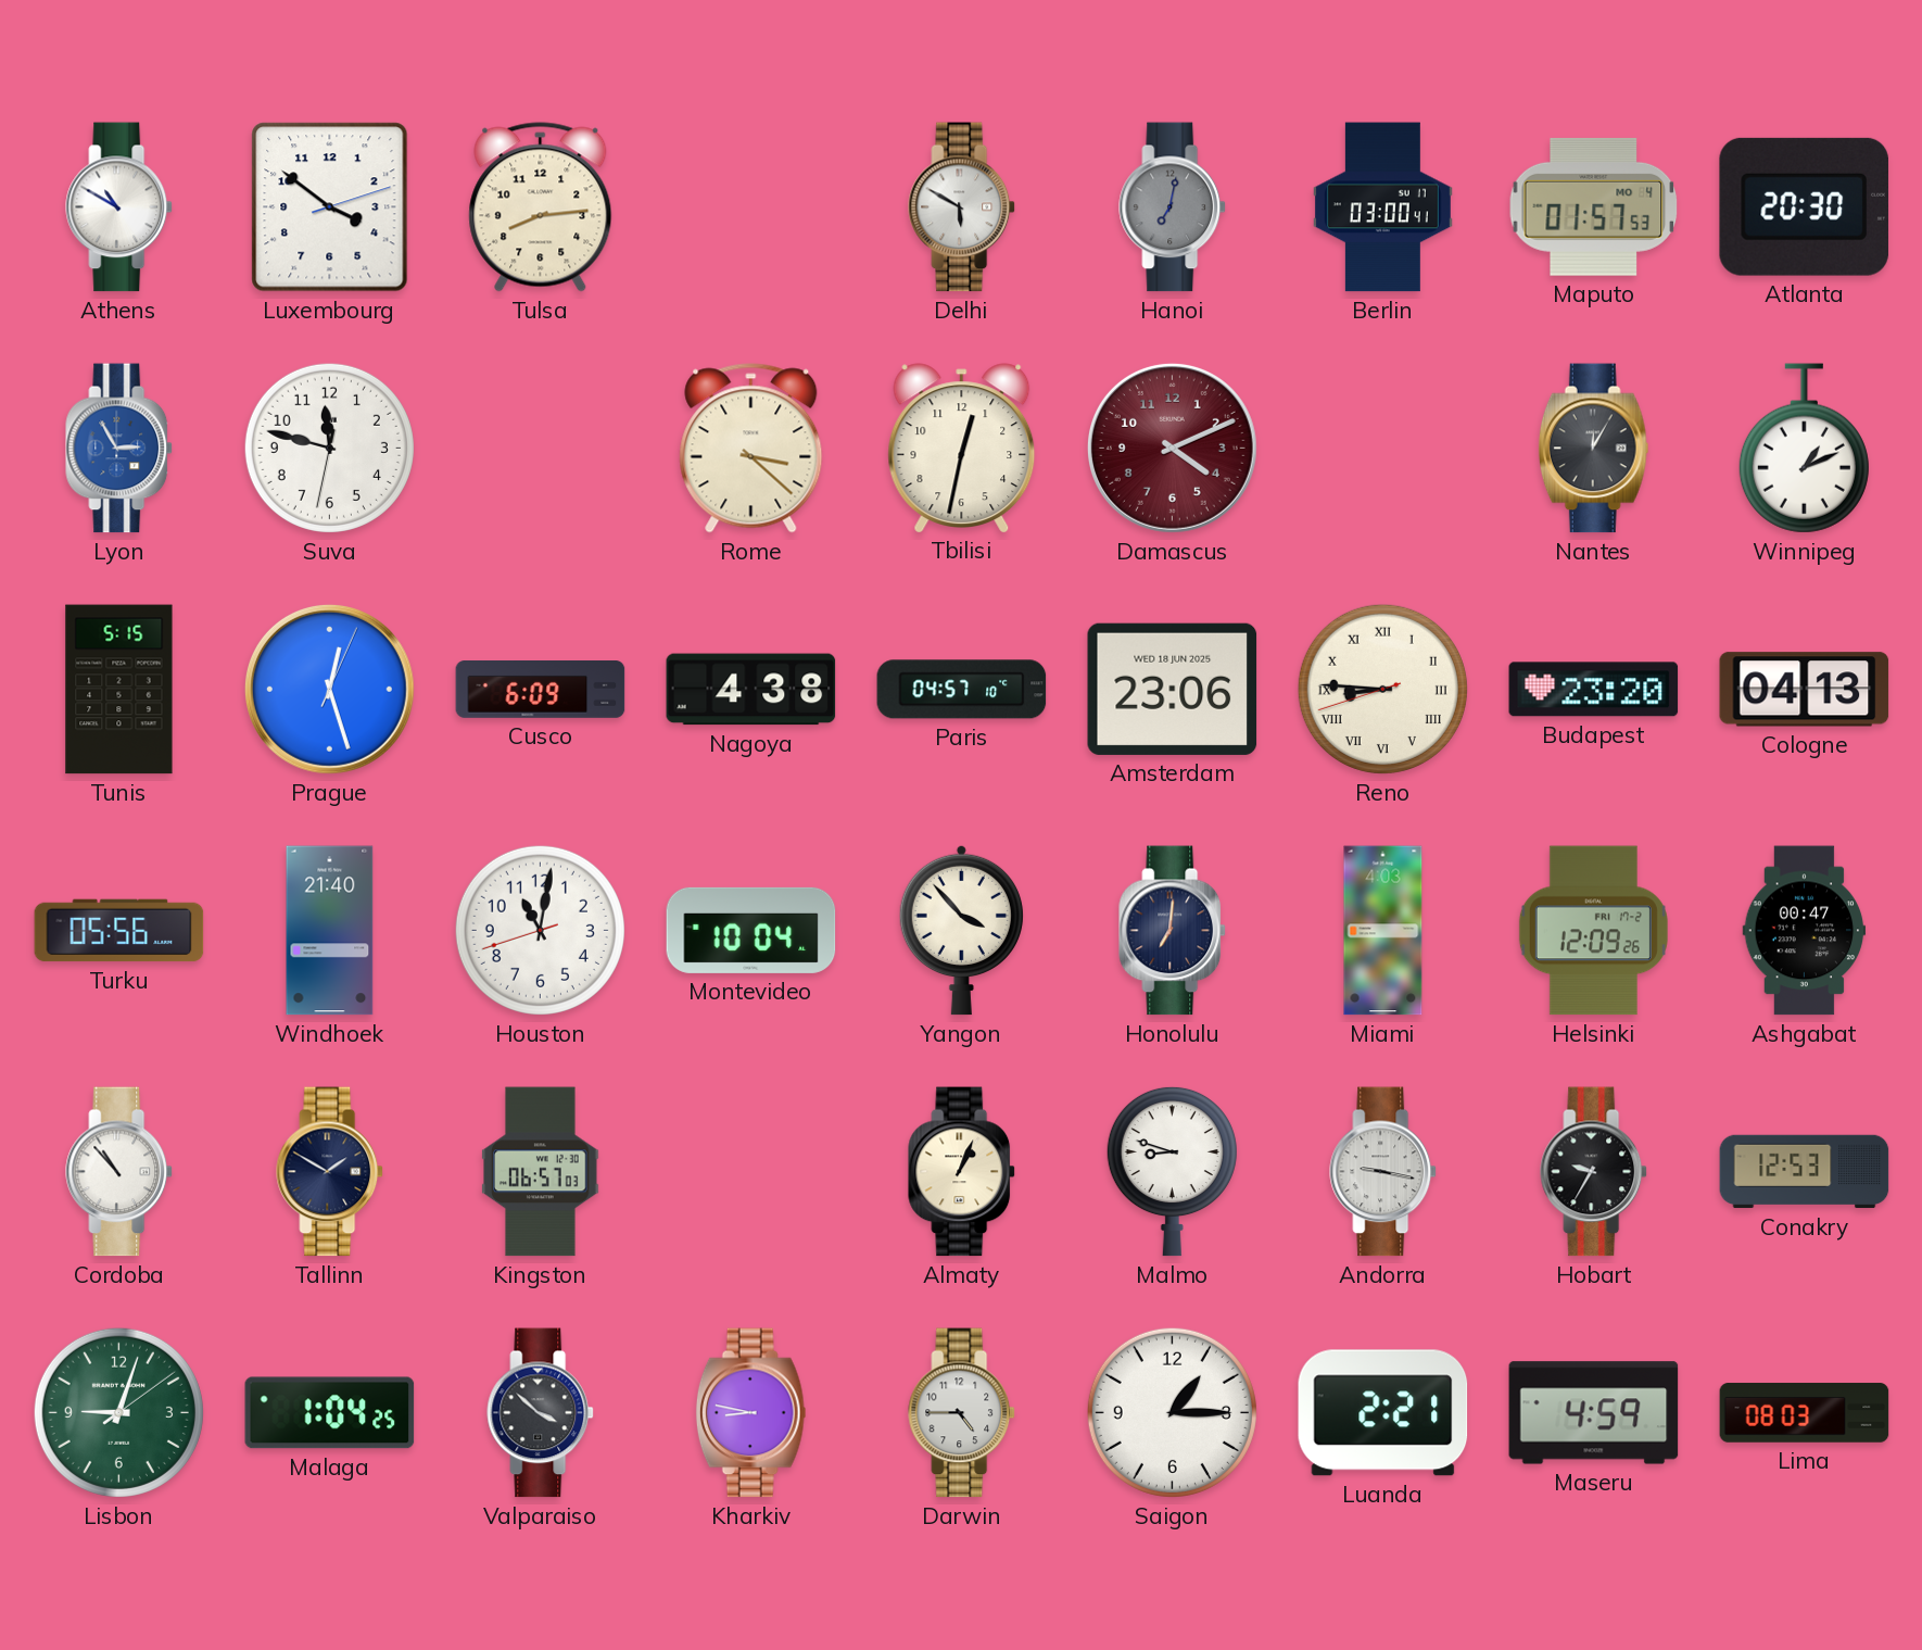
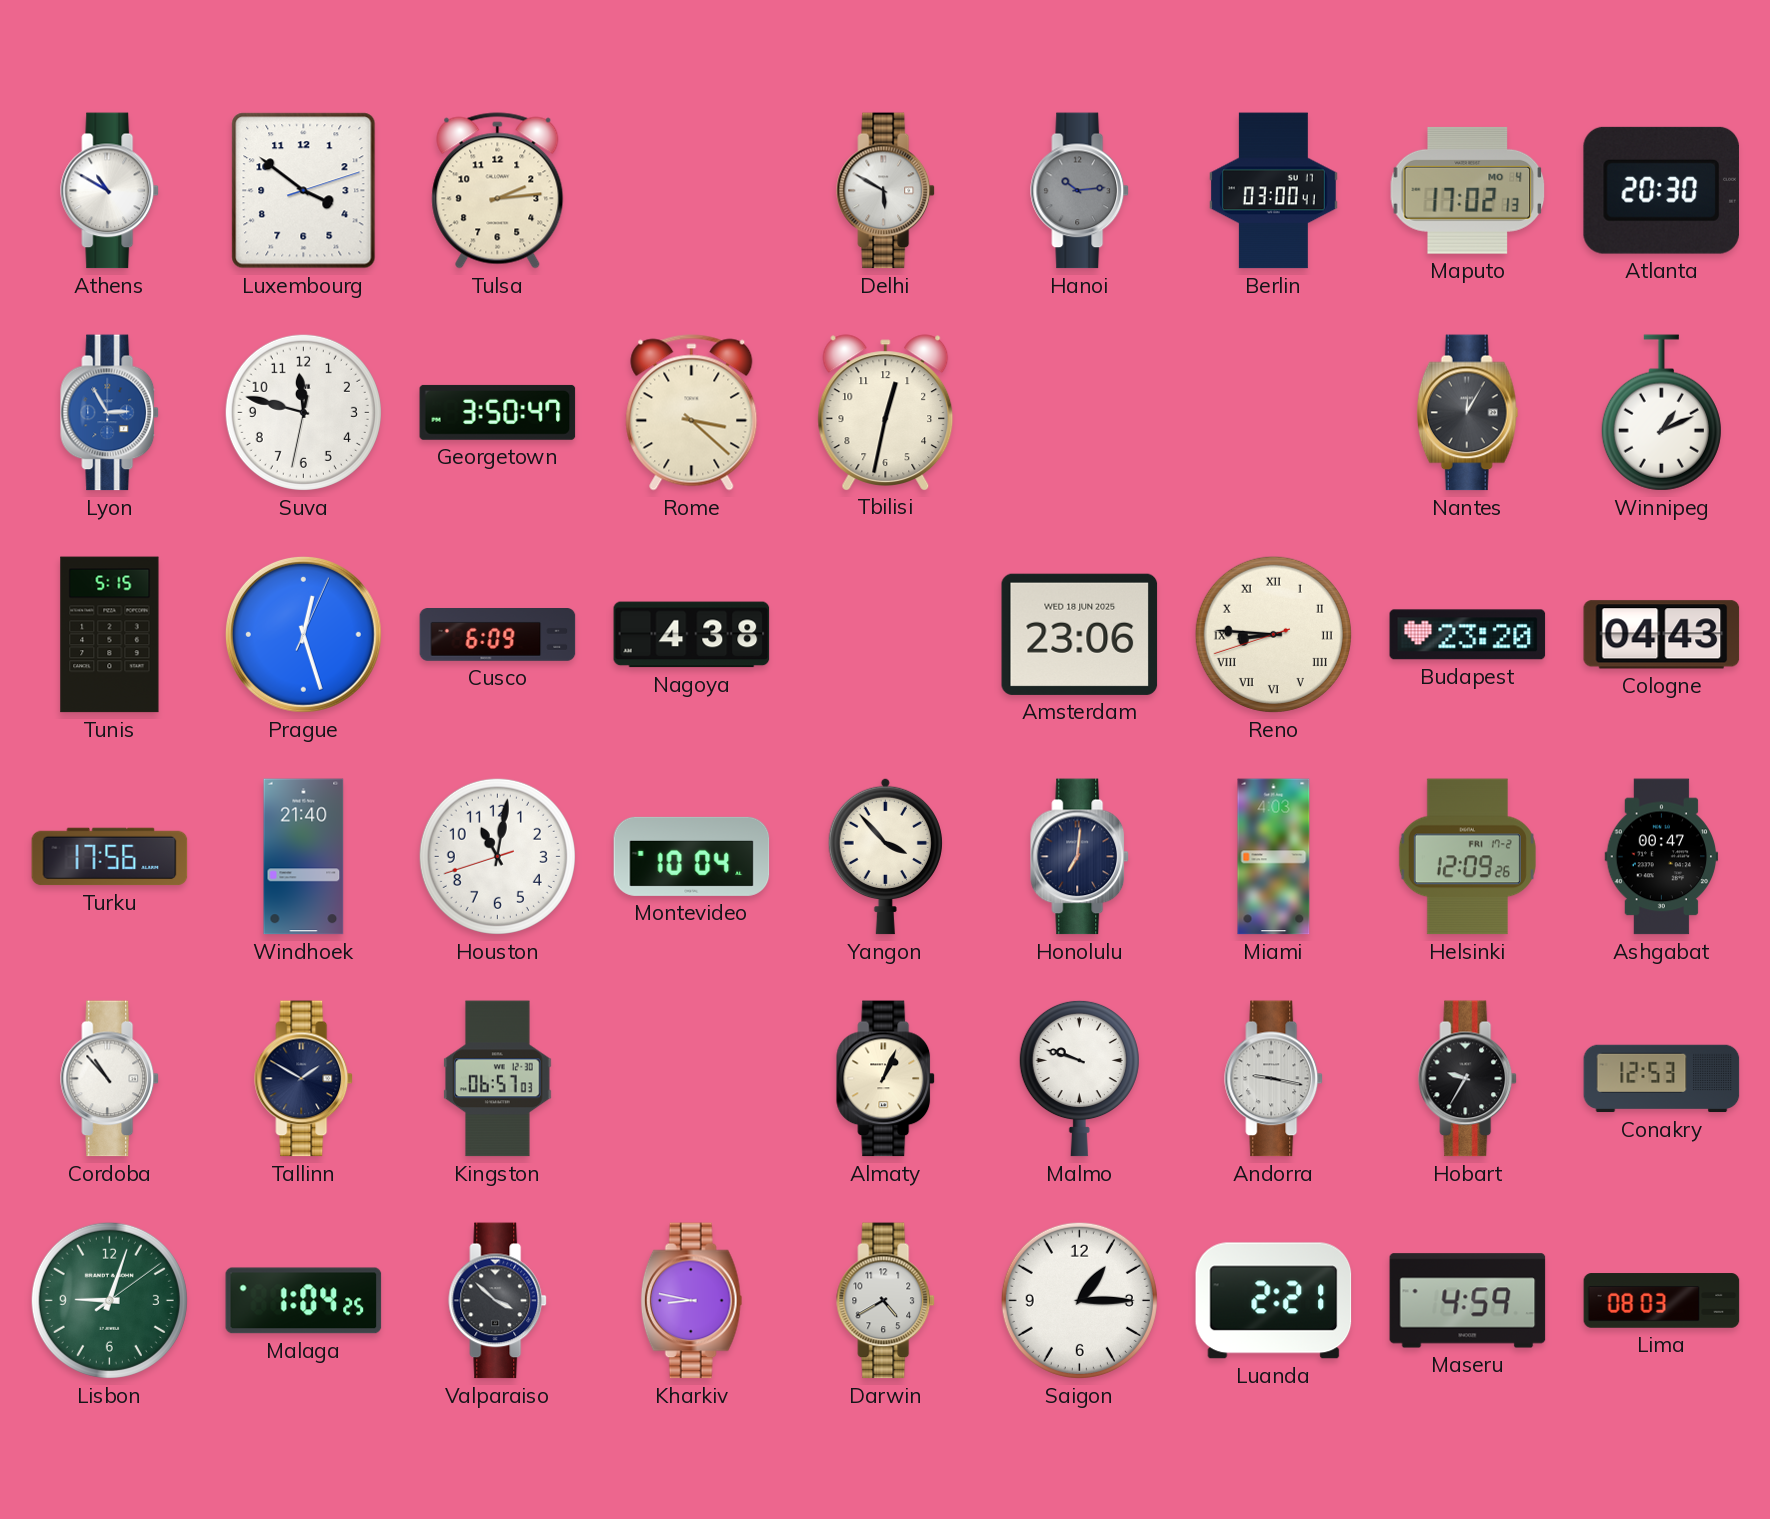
Tulsa: 8:14 -> 2:14
Hanoi: 7:02 -> 10:14
Maputo: 01:57 -> 17:02
Georgetown: none -> 3:50
Damascus: 4:11 -> none
Paris: 04:57 -> none
Cologne: 04:13 -> 04:43
Turku: 05:56 -> 17:56
Malmo: 8:48 -> 9:48
Darwin: 4:45 -> 4:40
